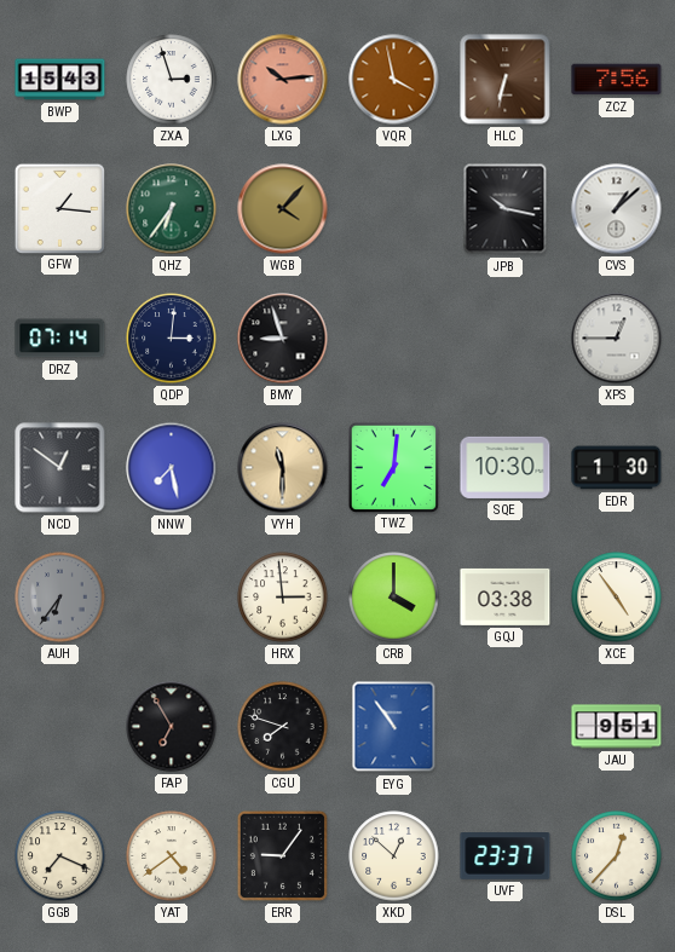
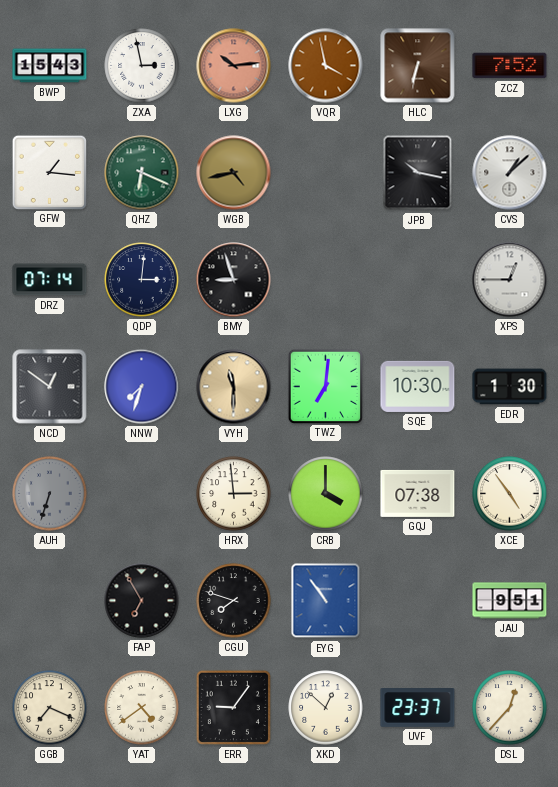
ZXA: 2:57 -> 2:58
ZCZ: 7:56 -> 7:52
QHZ: 6:36 -> 6:19
WGB: 4:07 -> 4:43
NNW: 7:28 -> 7:33
AUH: 6:36 -> 6:33
GQJ: 03:38 -> 07:38
